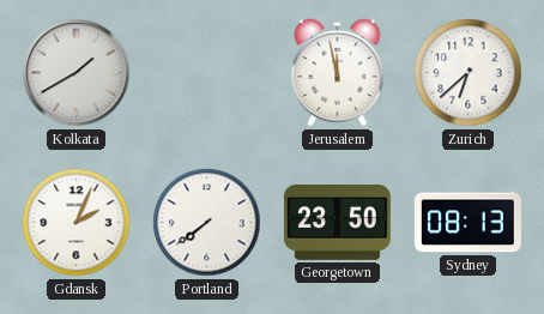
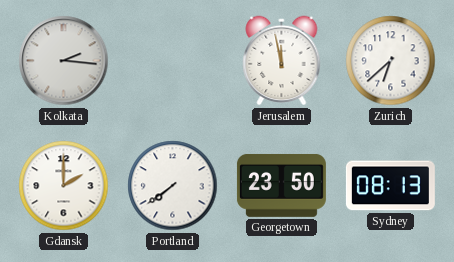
Kolkata: 1:40 -> 2:16
Gdansk: 2:04 -> 2:00
